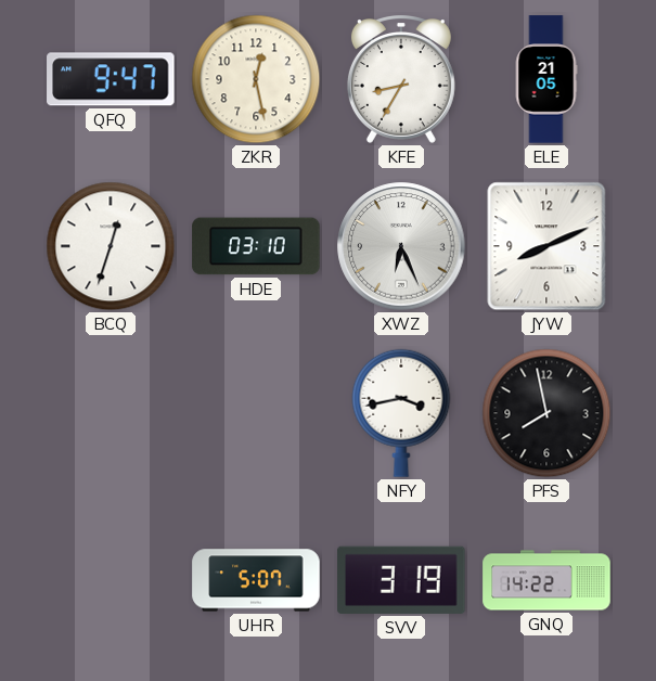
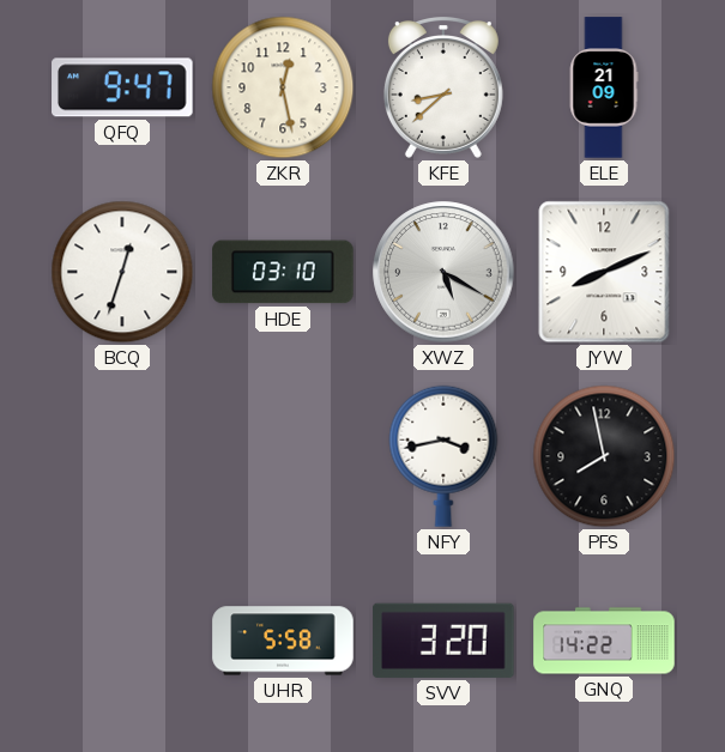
KFE: 8:35 -> 8:38
ELE: 21:05 -> 21:09
XWZ: 6:26 -> 5:20
UHR: 5:07 -> 5:58
SVV: 3:19 -> 3:20
